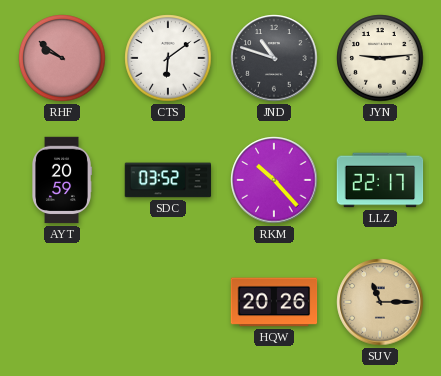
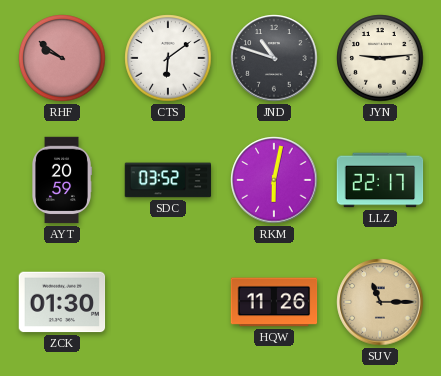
RKM: 10:23 -> 6:02
ZCK: none -> 01:30
HQW: 20:26 -> 11:26
